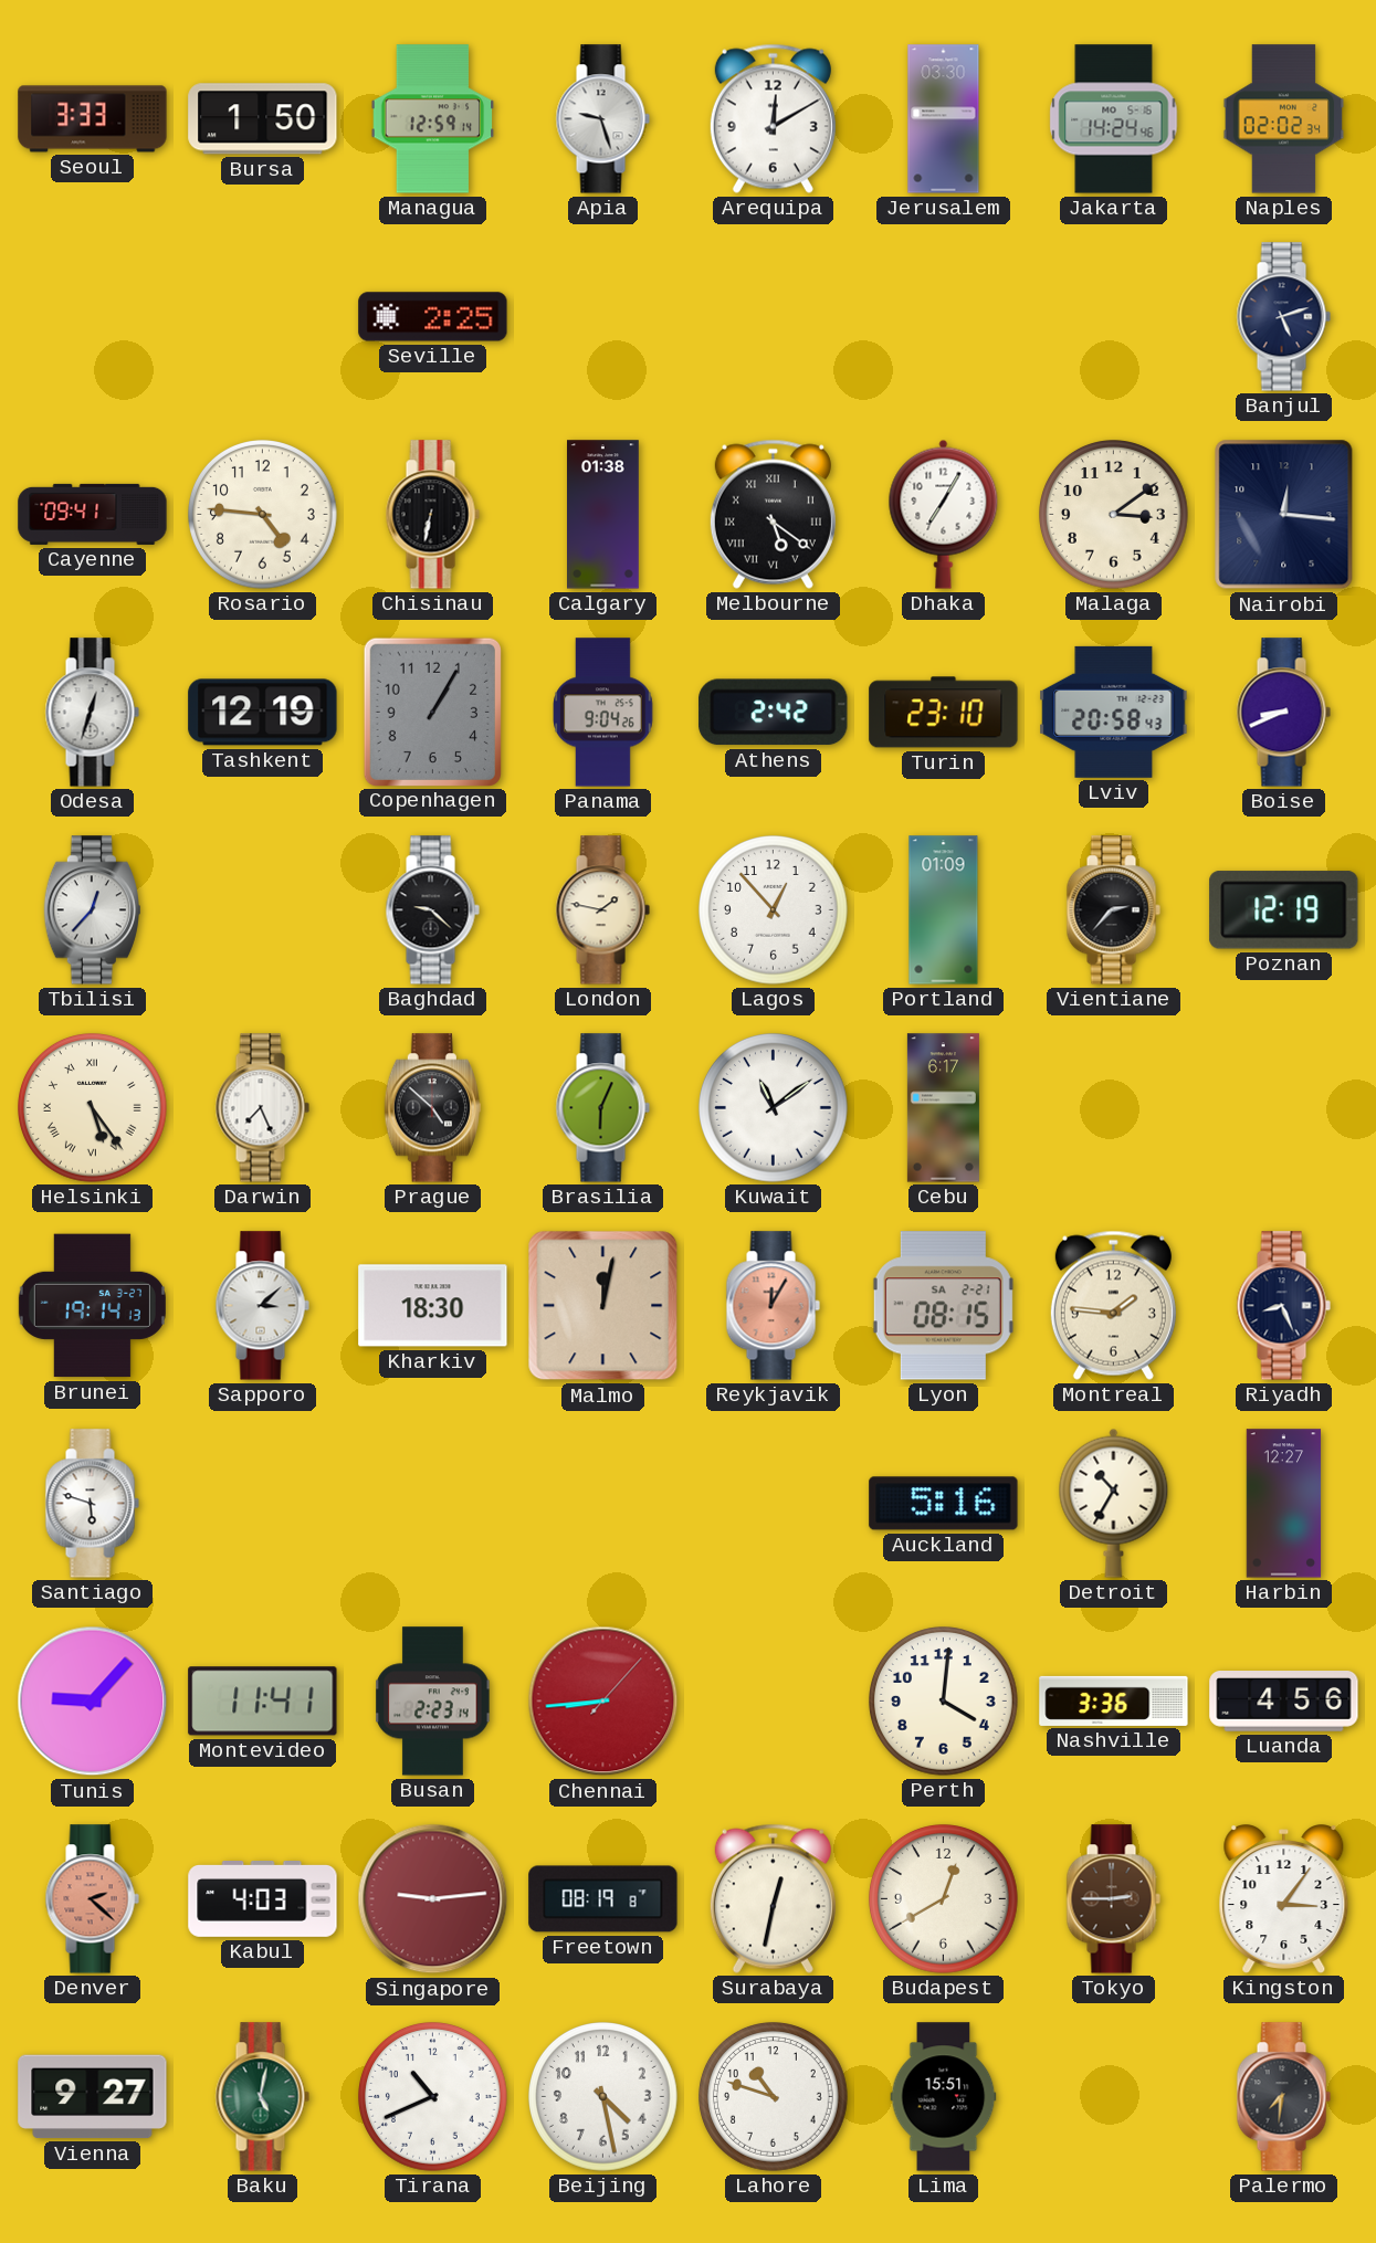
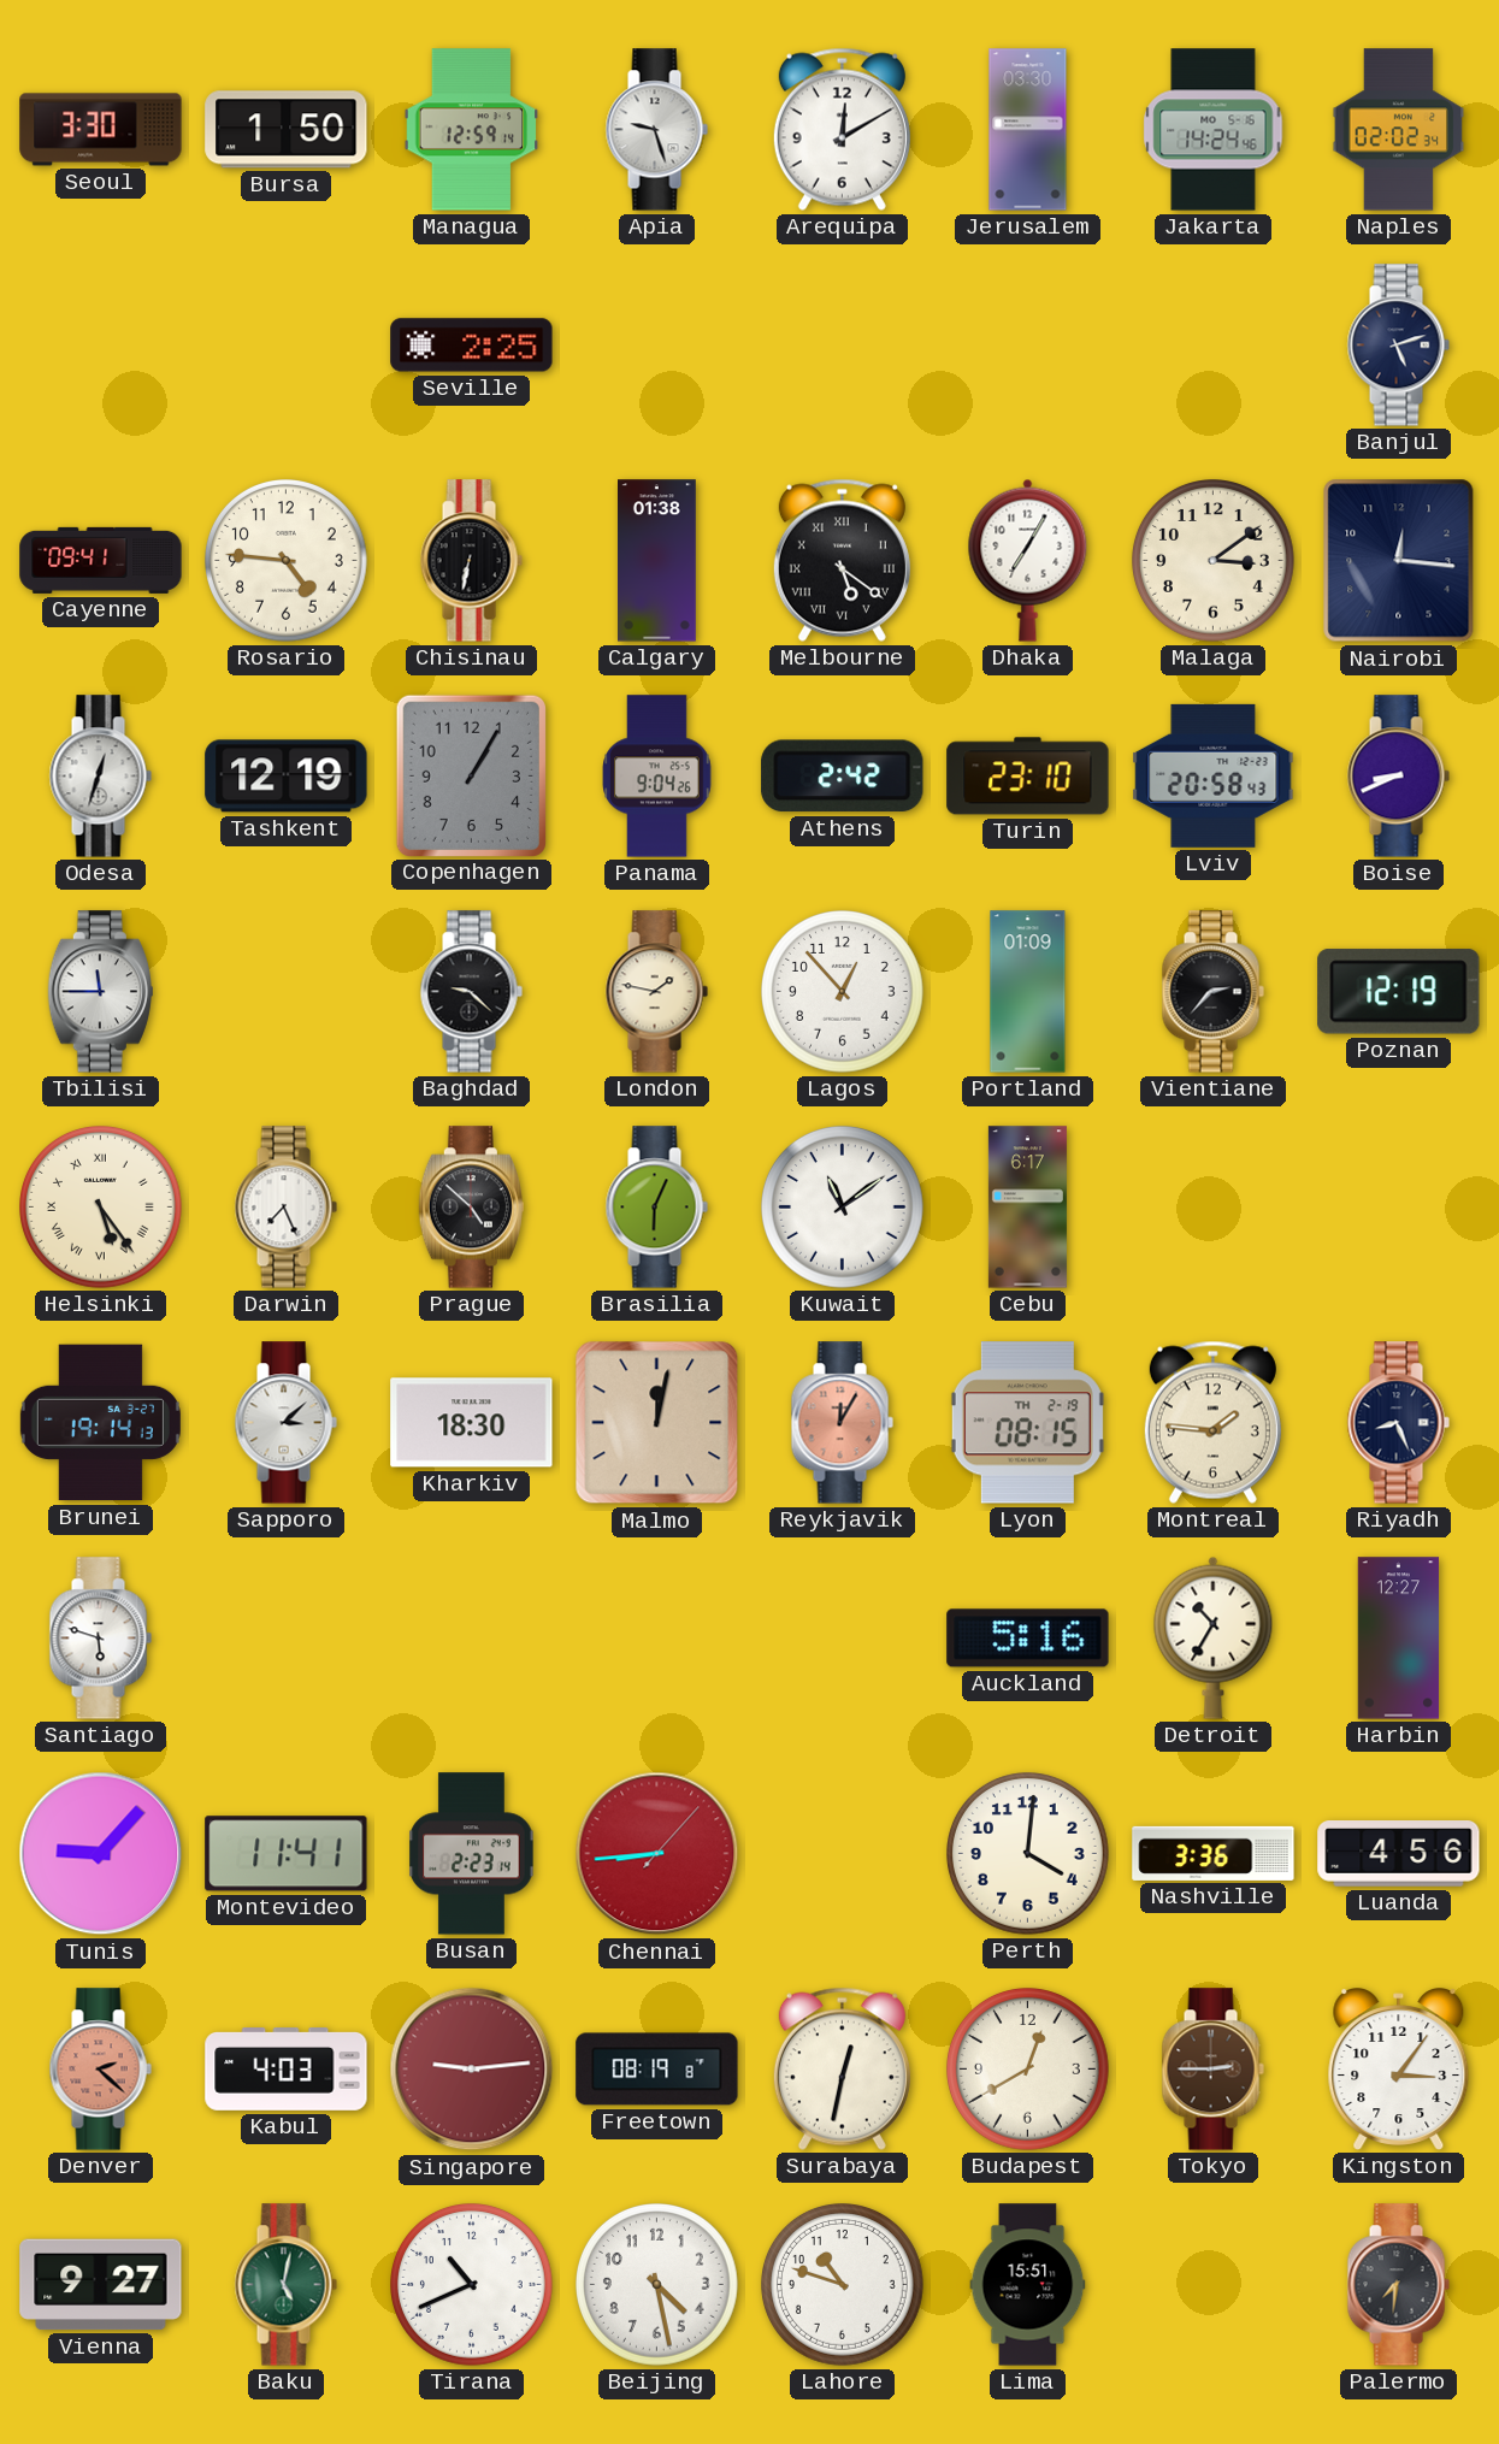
Seoul: 3:33 -> 3:30
Tbilisi: 12:37 -> 11:45
Lyon date: SA 2-21 -> TH 2-19
